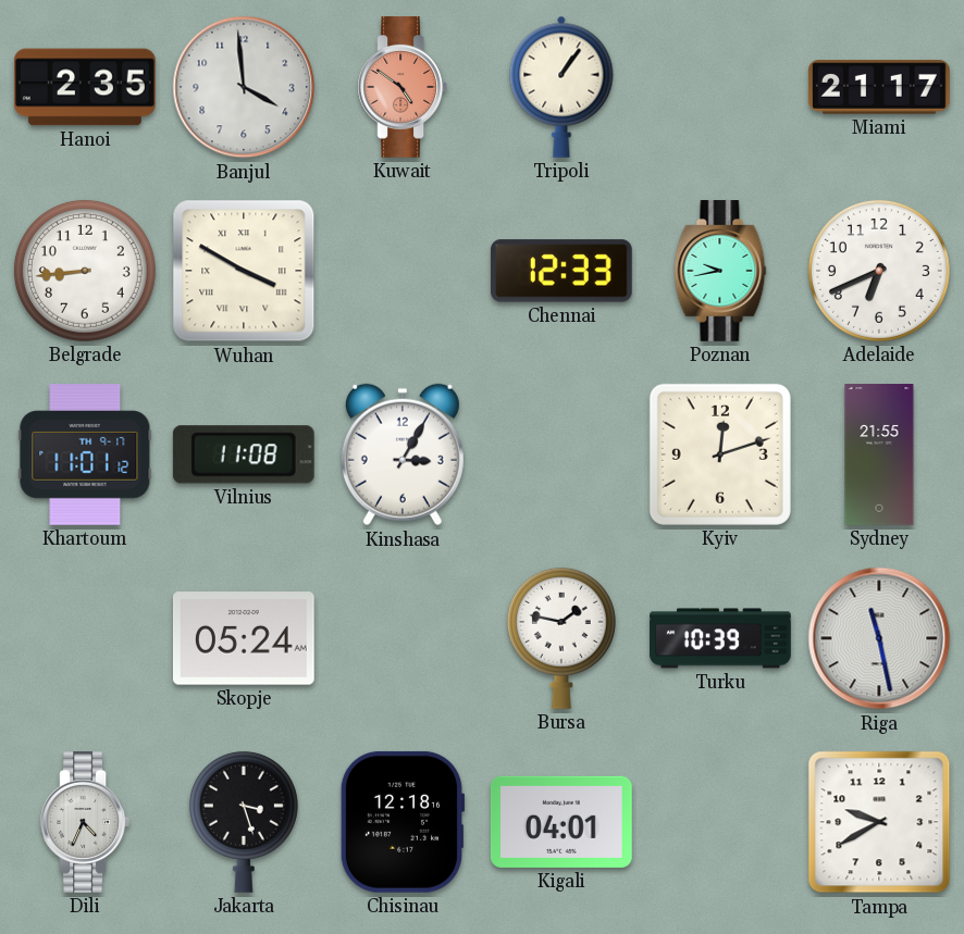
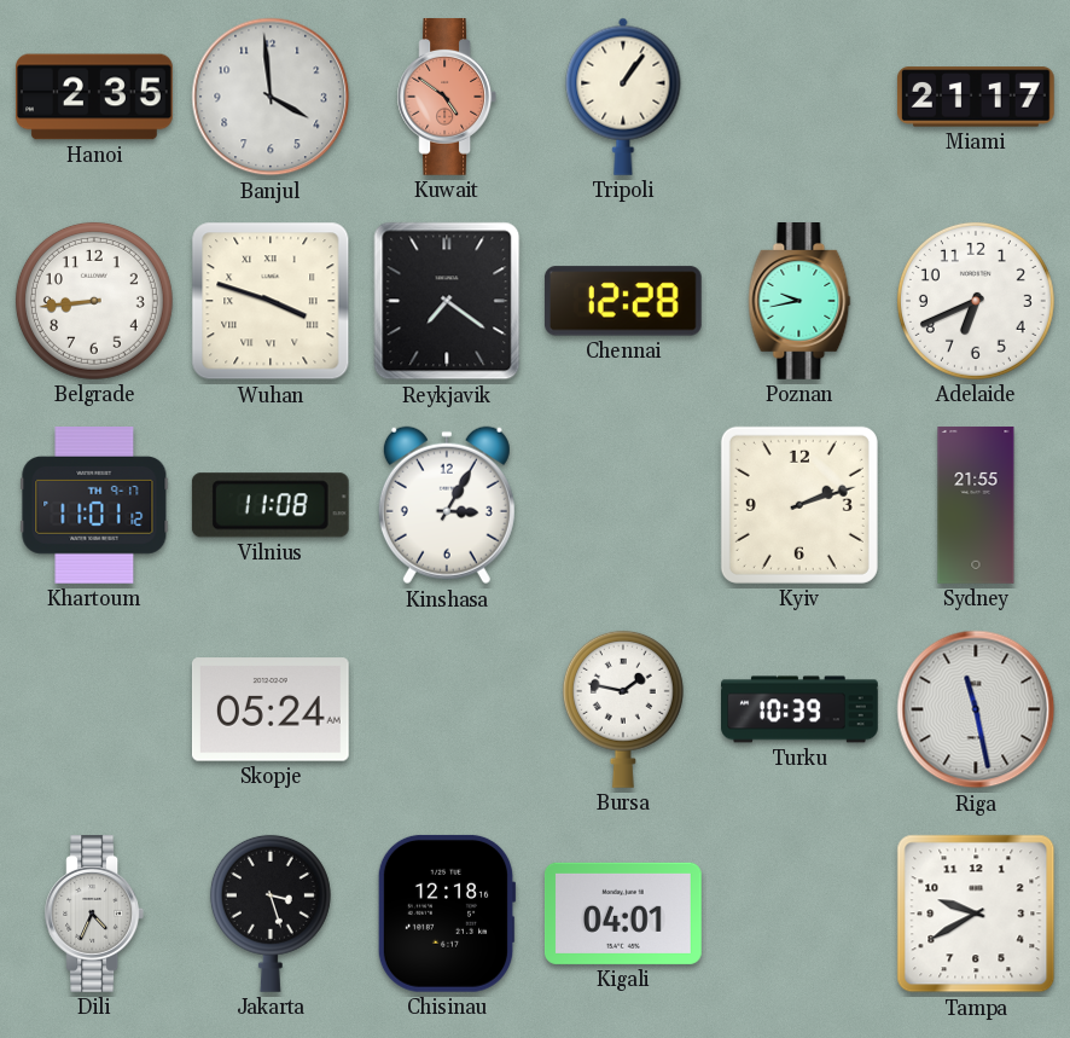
Wuhan: 3:50 -> 3:48
Reykjavik: none -> 7:21
Chennai: 12:33 -> 12:28
Kyiv: 12:12 -> 2:12
